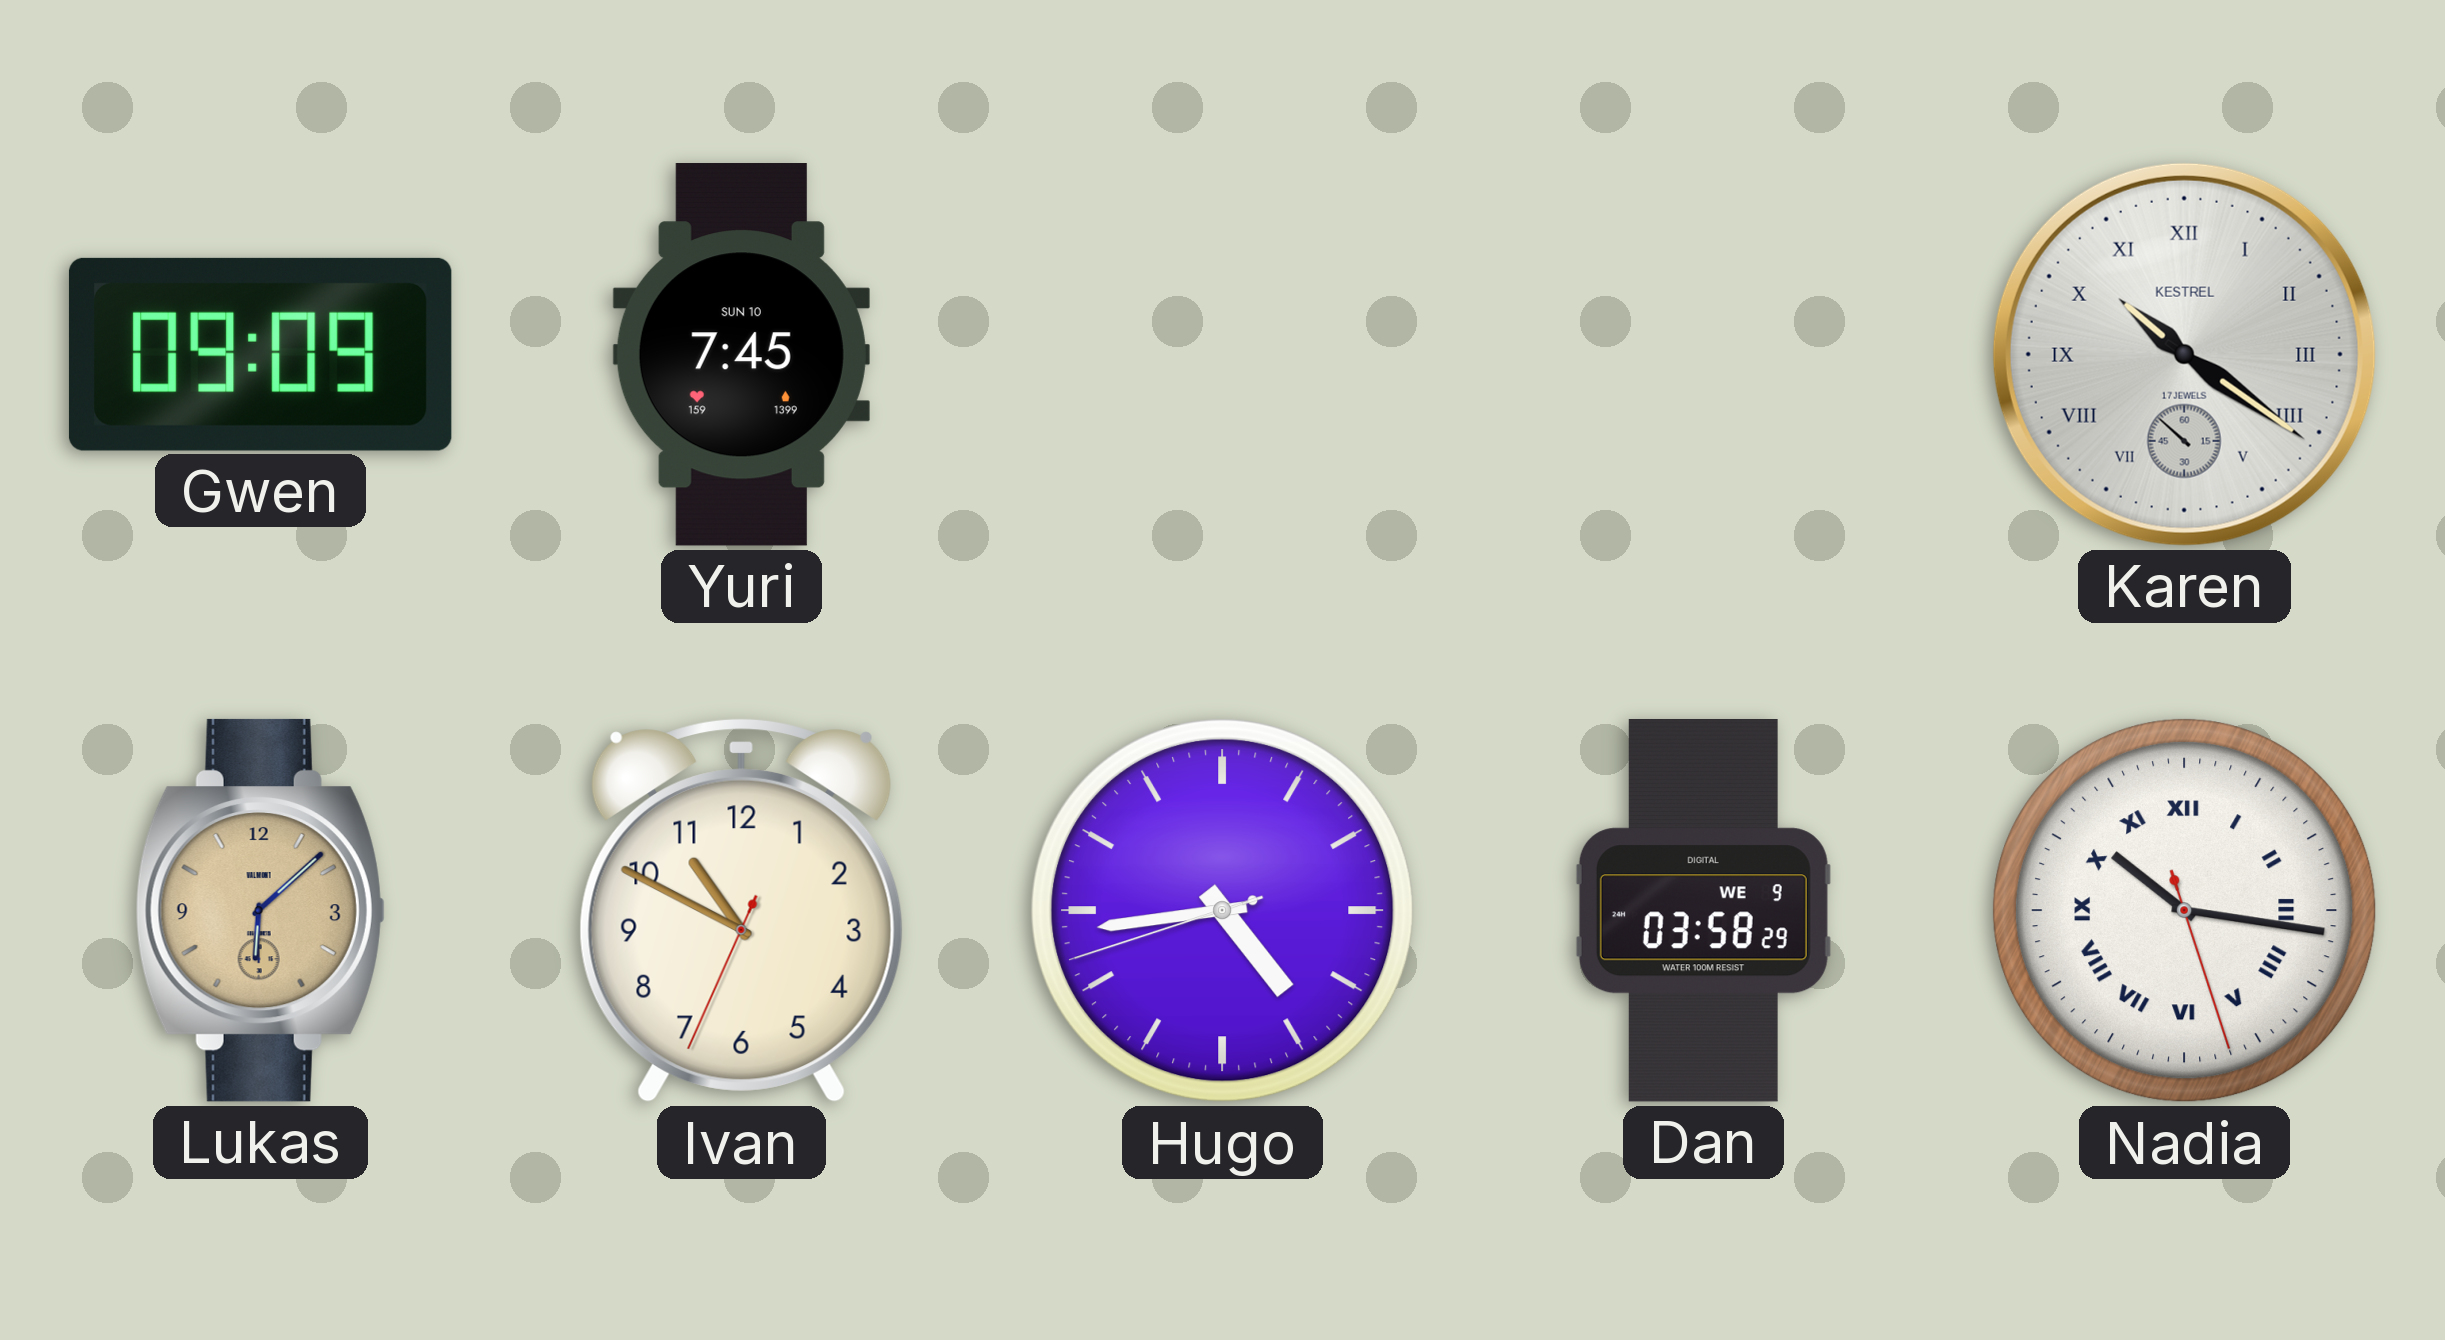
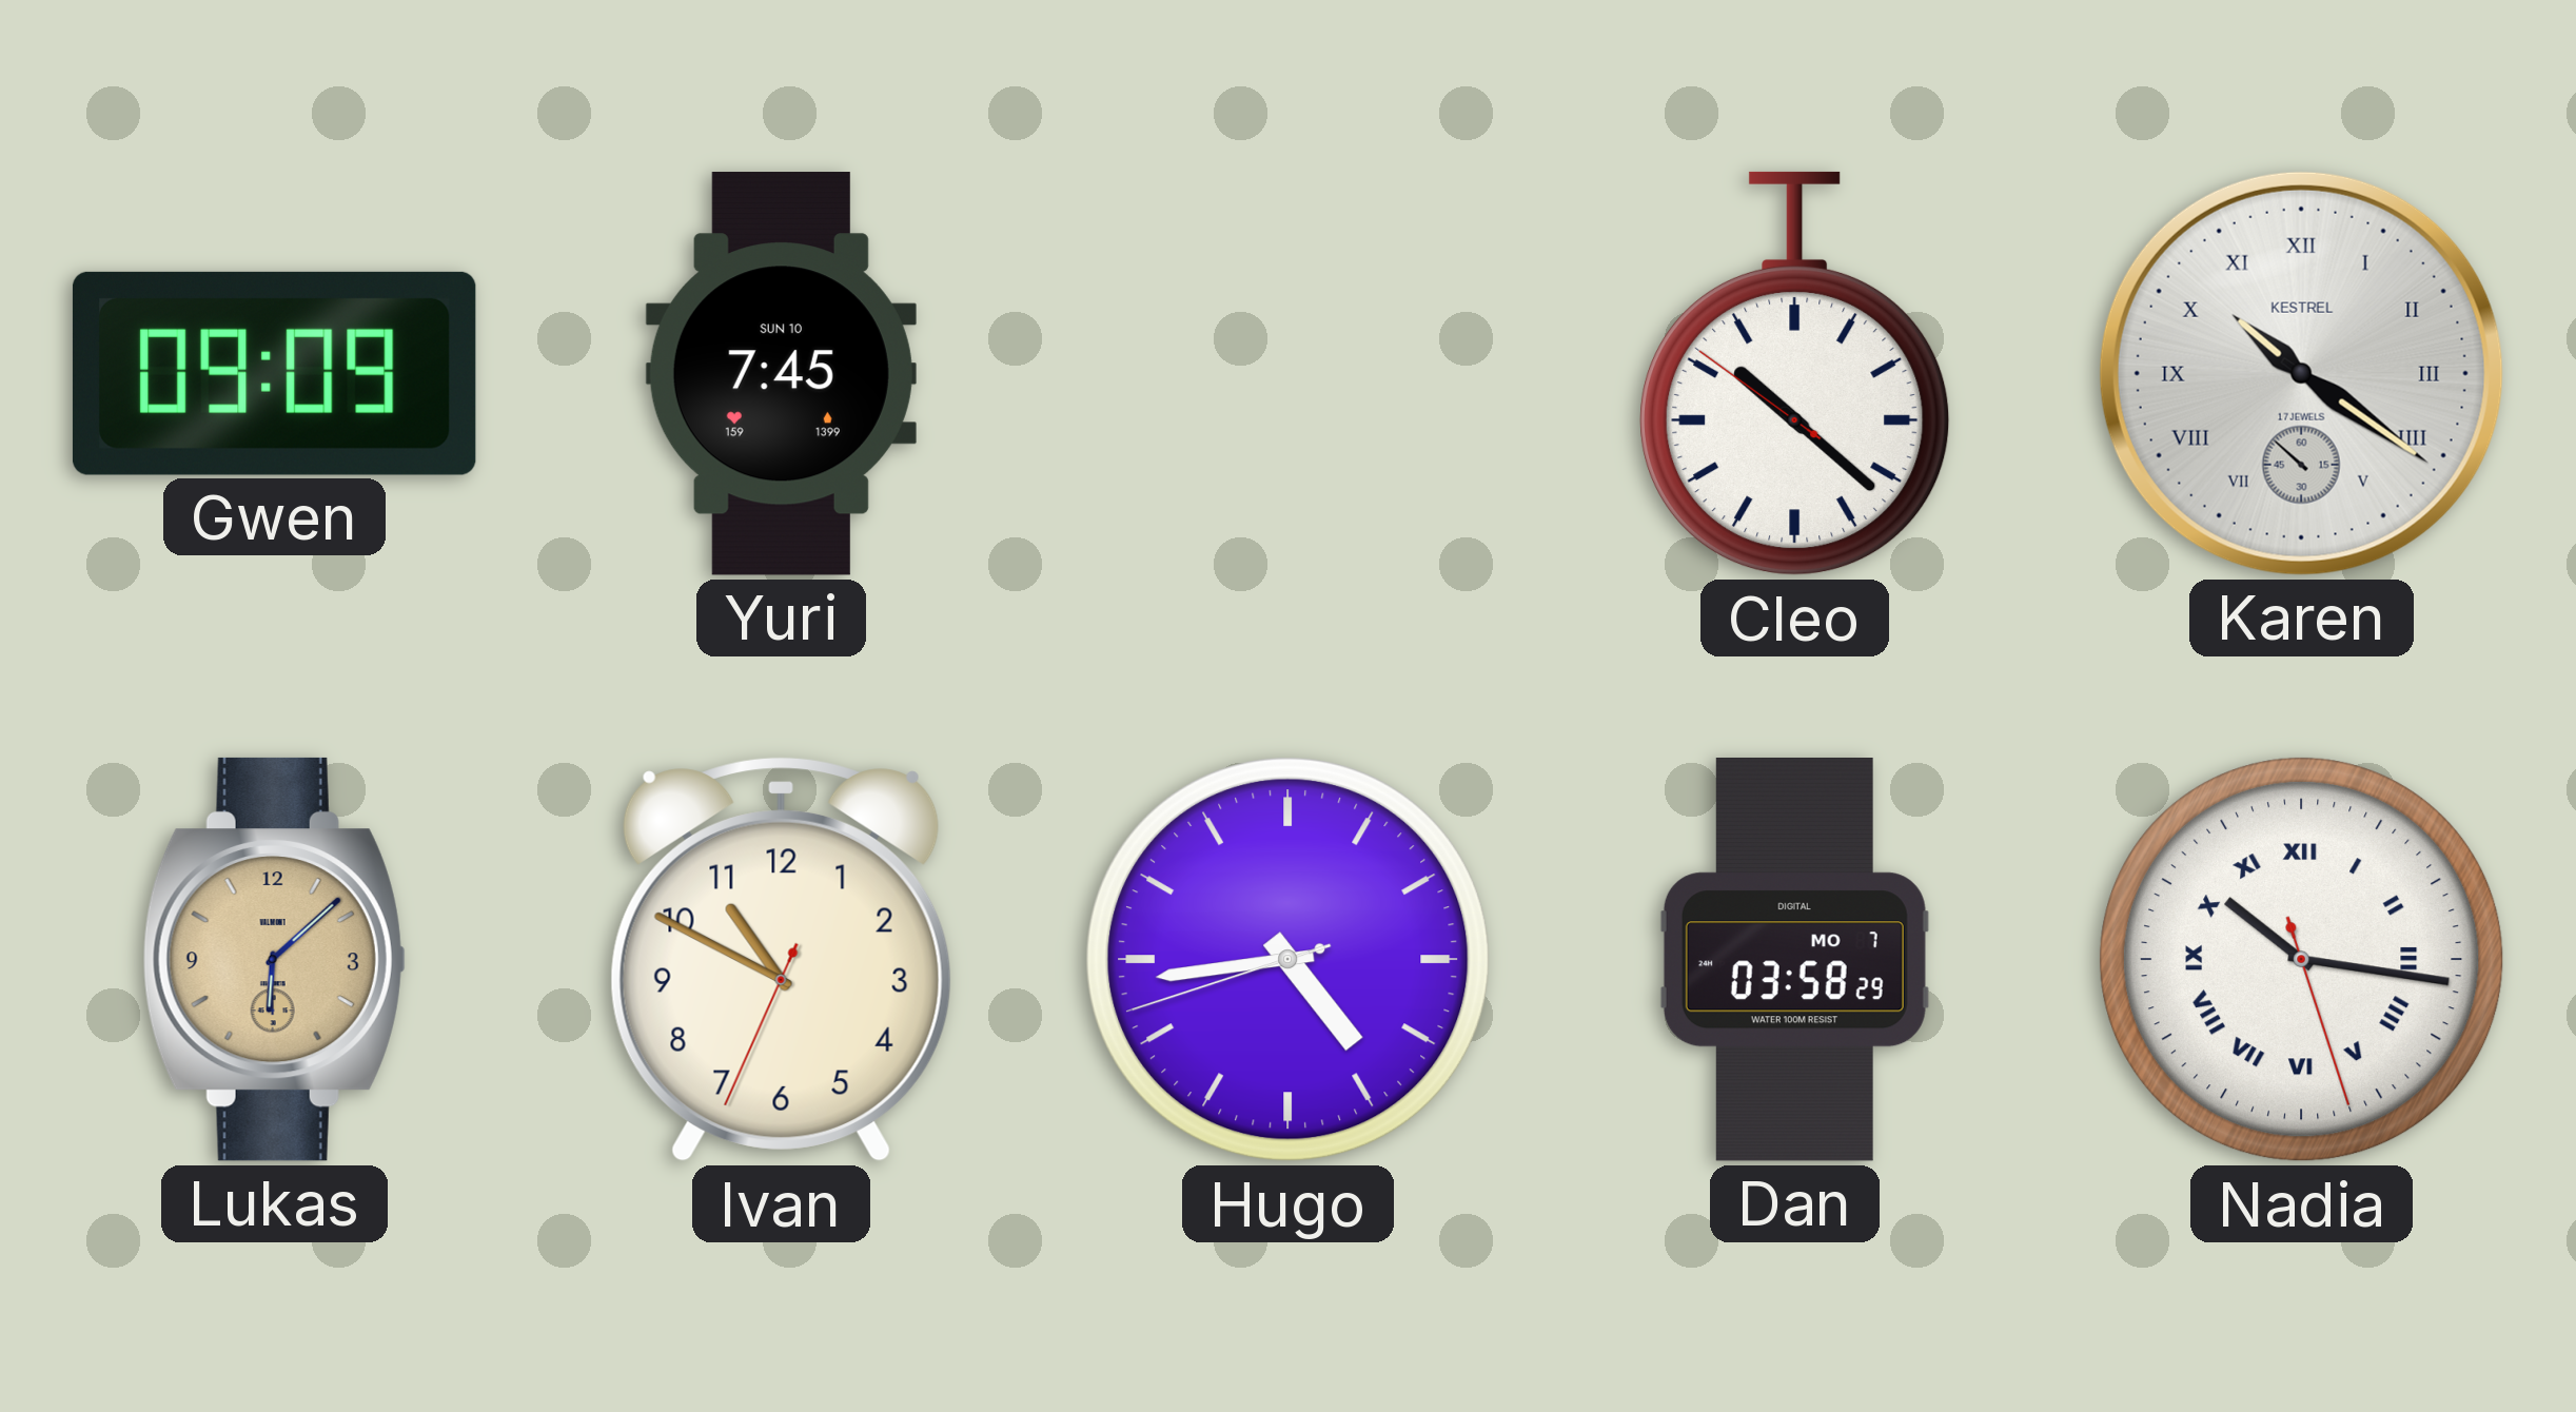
Cleo: none -> 10:21
Dan date: WE 9 -> MO 7
